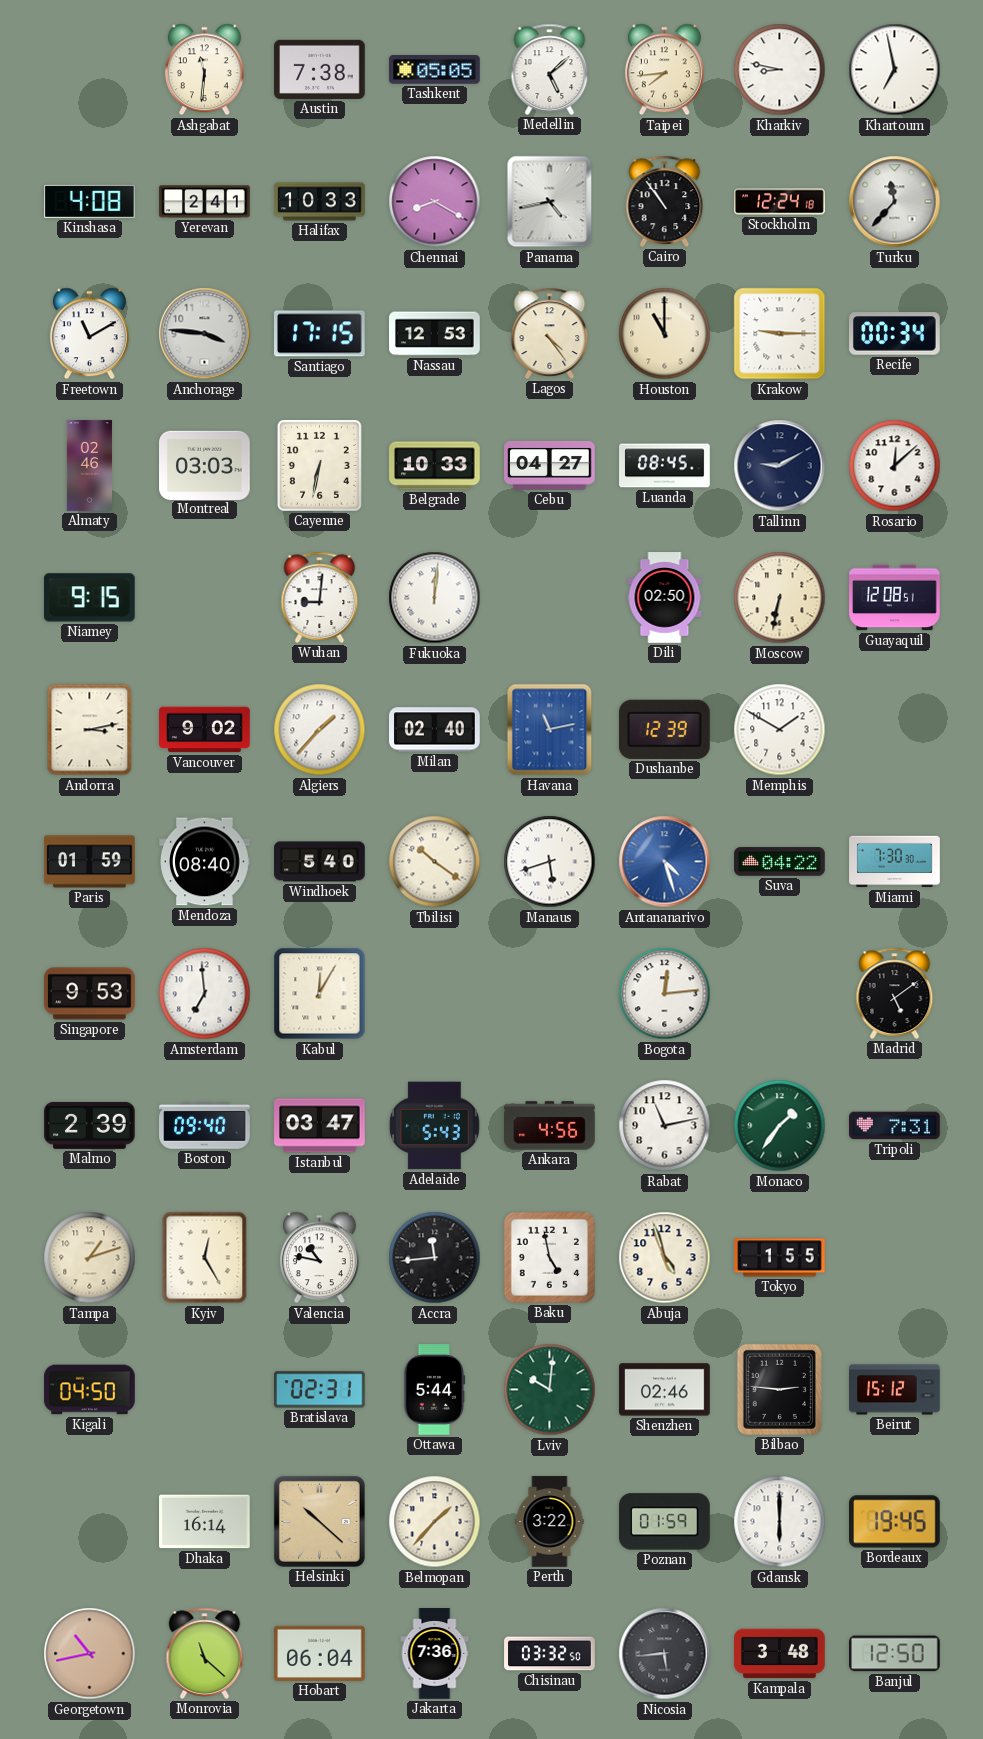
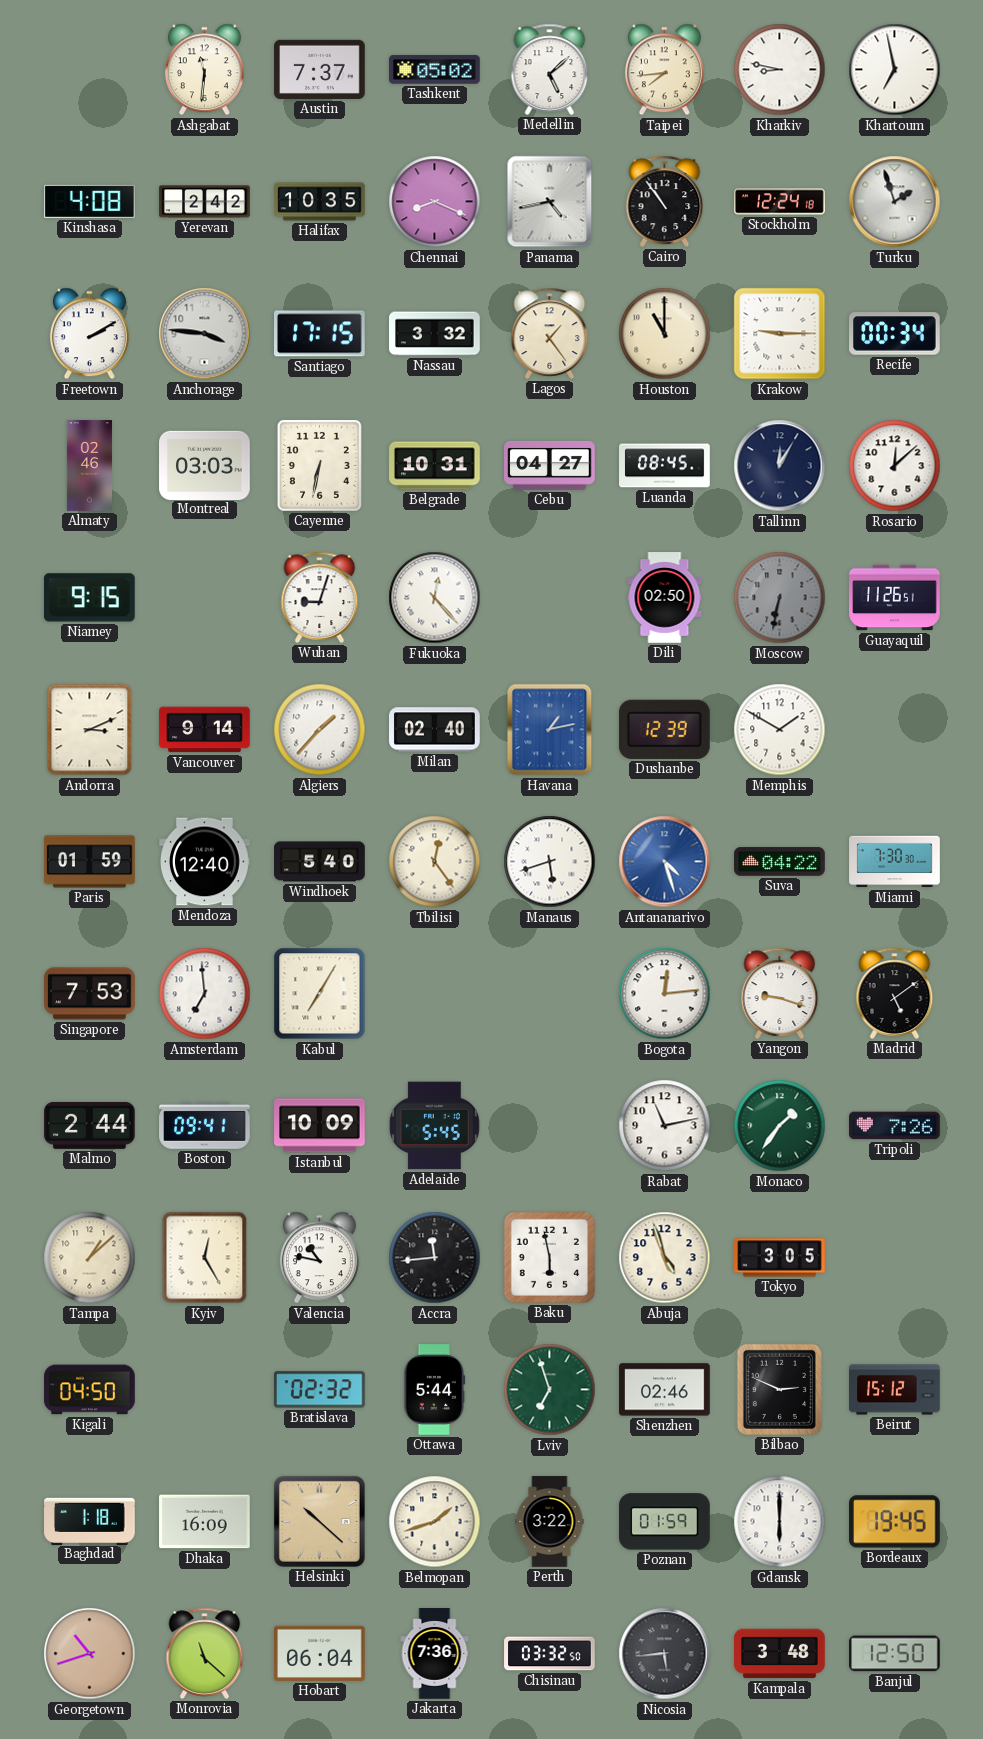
Austin: 7:38 -> 7:37
Tashkent: 05:05 -> 05:02
Yerevan: 2:41 -> 2:42
Halifax: 10:33 -> 10:35
Chennai: 8:20 -> 8:19
Turku: 11:37 -> 1:57
Freetown: 11:10 -> 2:10
Nassau: 12:53 -> 3:32
Lagos: 4:24 -> 1:24
Belgrade: 10:33 -> 10:31
Tallinn: 9:10 -> 12:05
Wuhan: 9:01 -> 9:03
Fukuoka: 12:01 -> 12:23
Moscow dial: cream -> grey
Guayaquil: 12:08 -> 11:26
Andorra: 3:13 -> 3:11
Vancouver: 9:02 -> 9:14
Havana: 11:13 -> 1:13
Mendoza: 08:40 -> 12:40
Tbilisi: 10:21 -> 12:24
Singapore: 9:53 -> 7:53
Kabul: 12:05 -> 7:05
Yangon: none -> 9:18
Malmo: 2:39 -> 2:44
Boston: 09:40 -> 09:41
Istanbul: 03:47 -> 10:09
Adelaide: 5:43 -> 5:45
Ankara: 4:56 -> none
Tripoli: 7:31 -> 7:26
Tampa: 1:12 -> 1:08
Baku: 4:58 -> 5:58
Tokyo: 1:55 -> 3:05
Bratislava: 02:31 -> 02:32
Lviv: 10:01 -> 6:57
Bilbao: 2:46 -> 2:49
Baghdad: none -> 1:18
Dhaka: 16:14 -> 16:09
Belmopan: 1:37 -> 1:42
Georgetown: 10:43 -> 10:42
